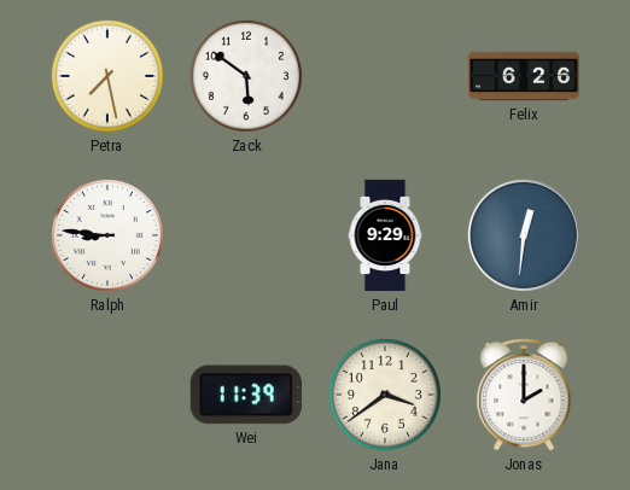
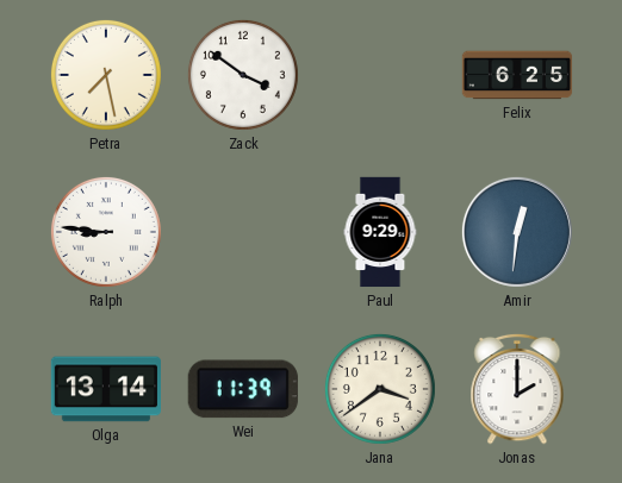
Zack: 5:51 -> 3:51
Felix: 6:26 -> 6:25
Olga: none -> 13:14
